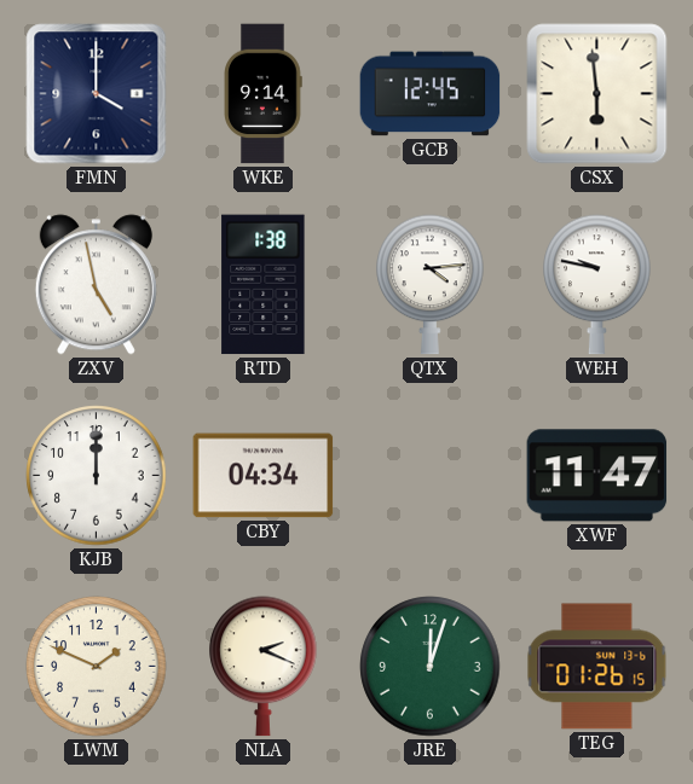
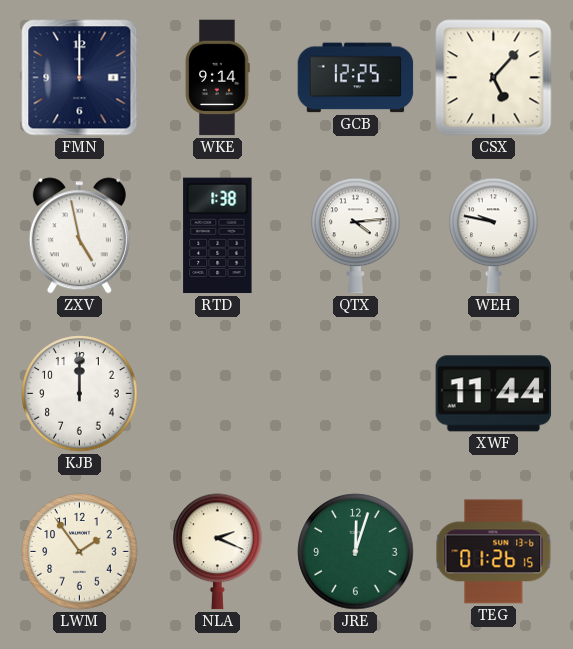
FMN: 4:00 -> 12:00
GCB: 12:45 -> 12:25
CSX: 5:59 -> 5:07
CBY: 04:34 -> none
XWF: 11:47 -> 11:44
LWM: 1:49 -> 1:54
